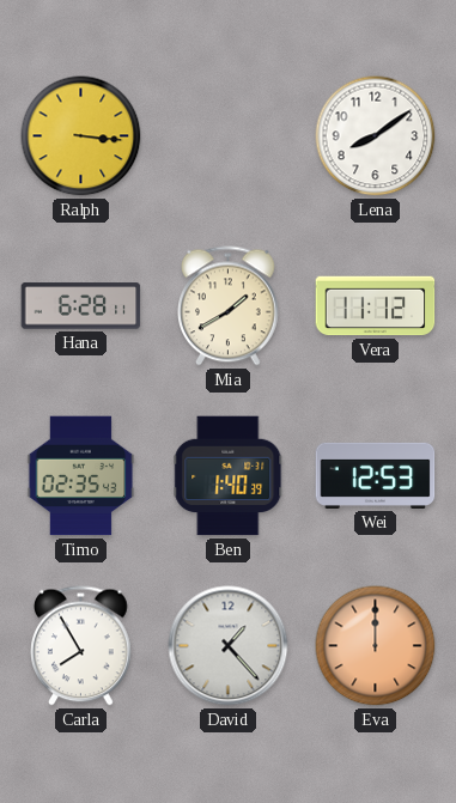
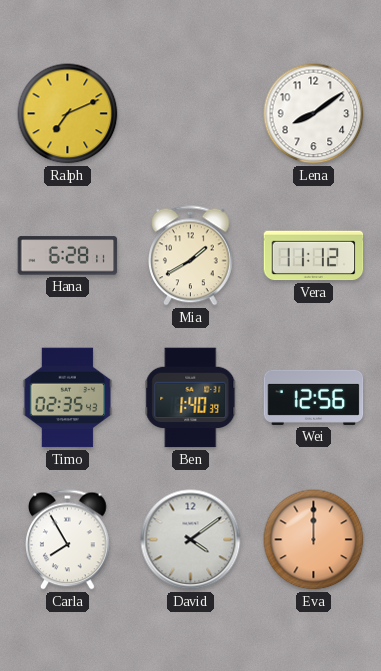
Ralph: 3:16 -> 7:11
Wei: 12:53 -> 12:56
David: 1:23 -> 4:09
